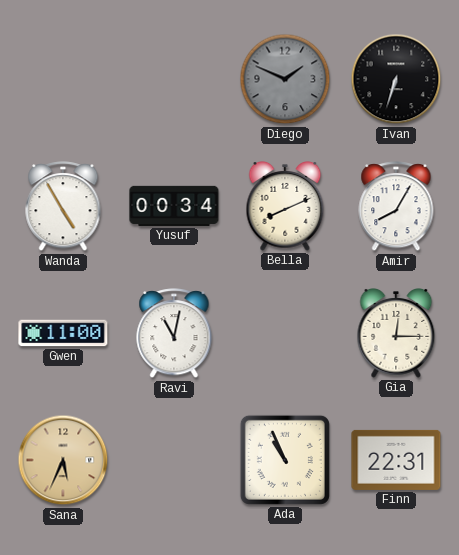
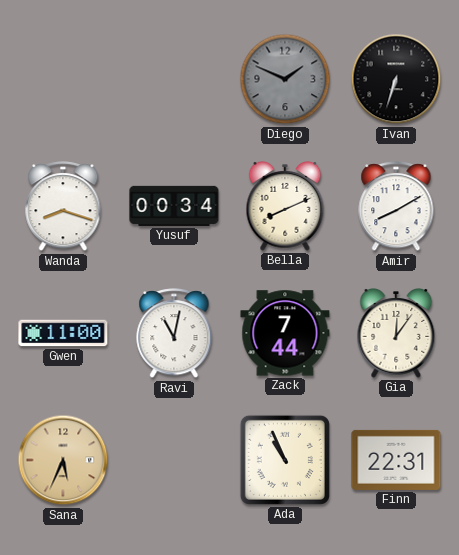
Wanda: 4:55 -> 8:18
Amir: 8:05 -> 8:10
Zack: none -> 7:44
Gia: 12:15 -> 12:06
